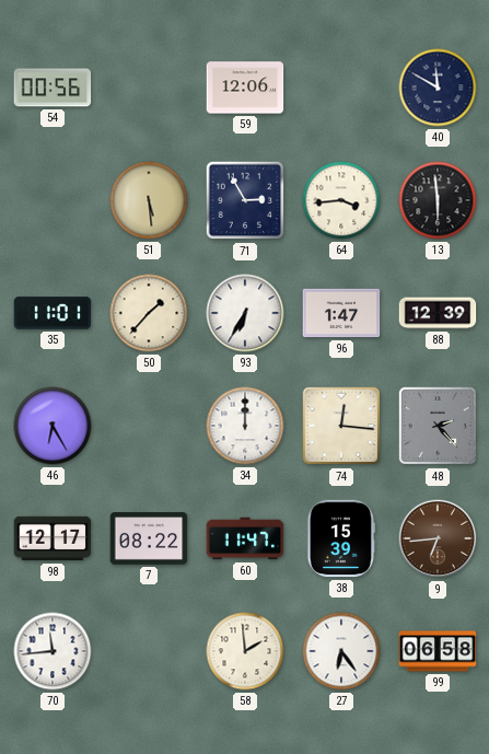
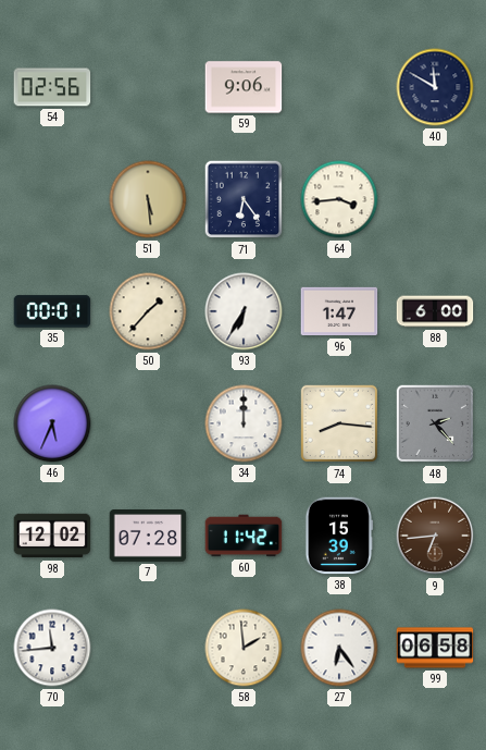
54: 00:56 -> 02:56
59: 12:06 -> 9:06
71: 2:55 -> 6:24
13: 5:59 -> none
35: 11:01 -> 00:01
88: 12:39 -> 6:00
46: 6:25 -> 5:34
74: 12:16 -> 8:16
98: 12:17 -> 12:02
7: 08:22 -> 07:28
60: 11:47 -> 11:42
